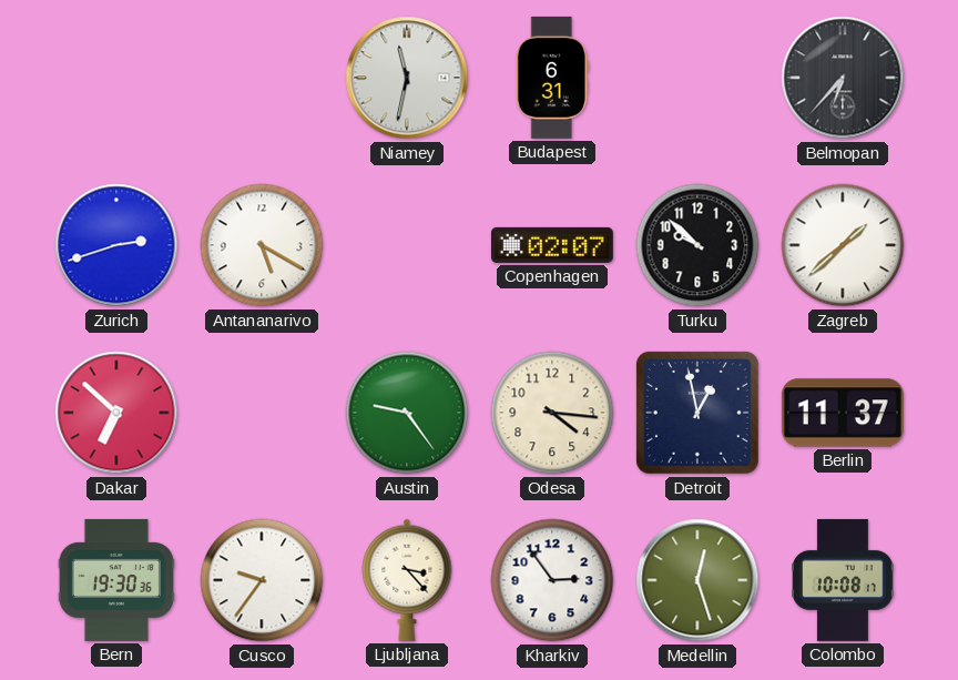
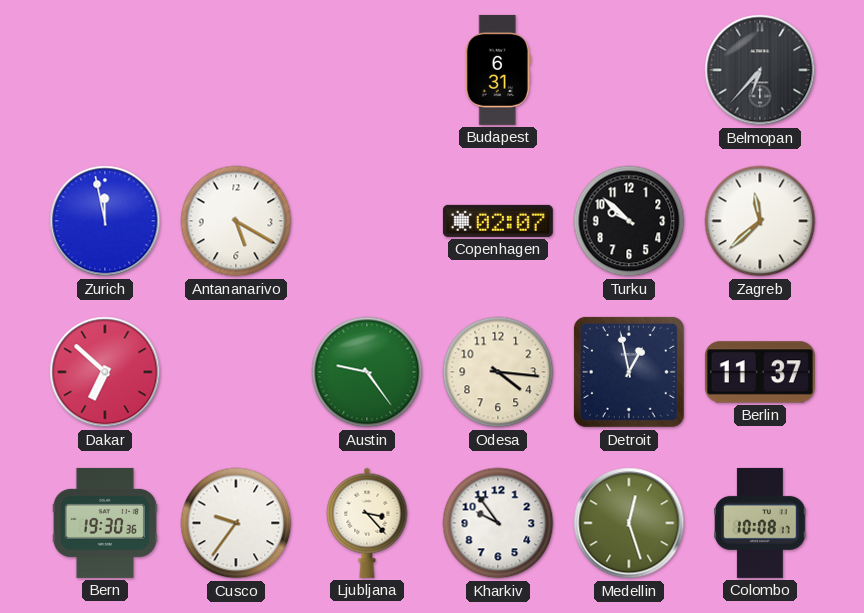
Niamey: 11:32 -> none
Zurich: 2:42 -> 11:58
Zagreb: 1:38 -> 11:38
Kharkiv: 2:54 -> 9:54
